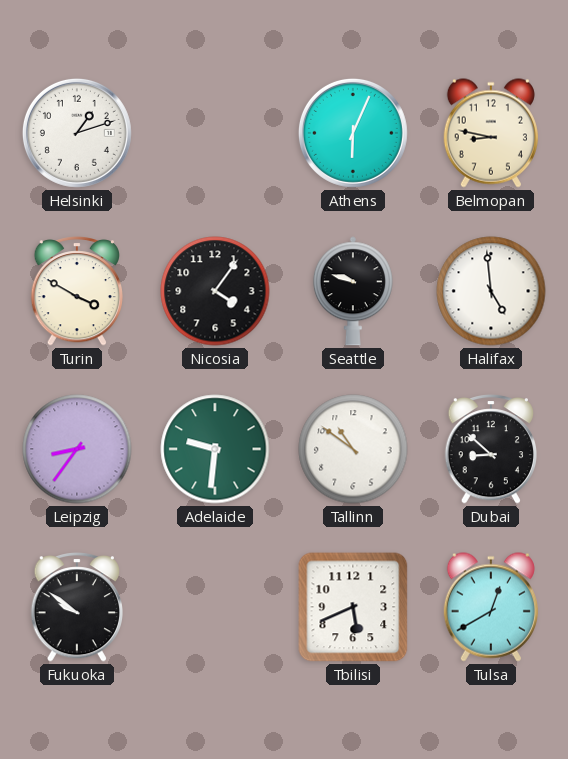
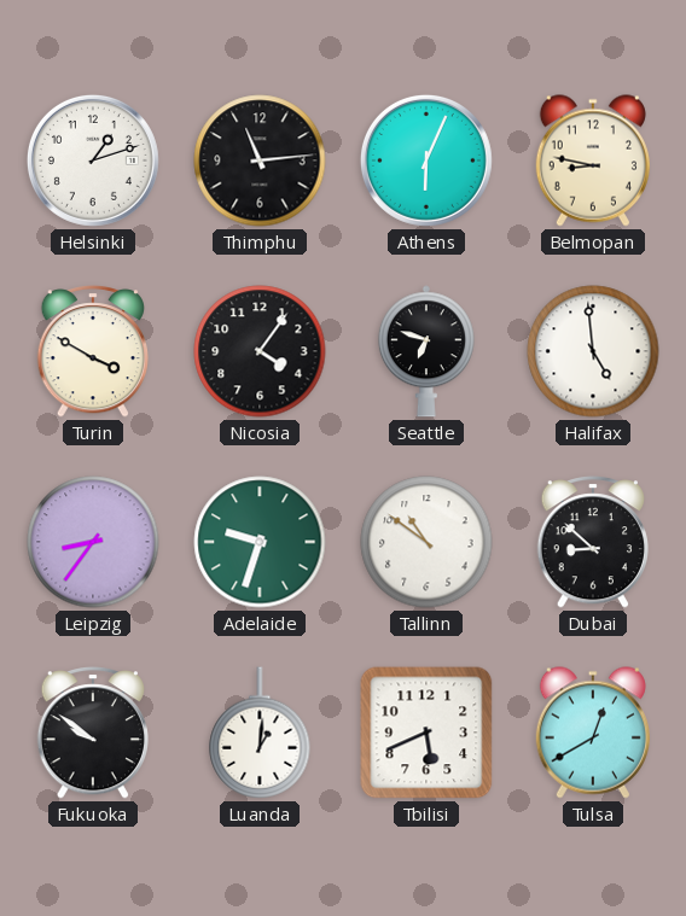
Thimphu: none -> 11:14
Seattle: 9:48 -> 6:48
Adelaide: 9:31 -> 9:33
Luanda: none -> 1:01
